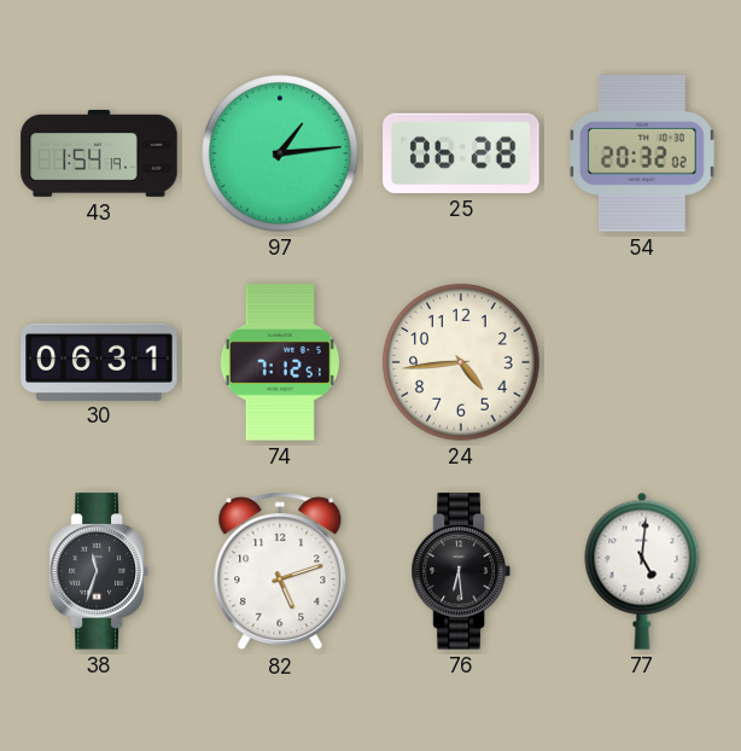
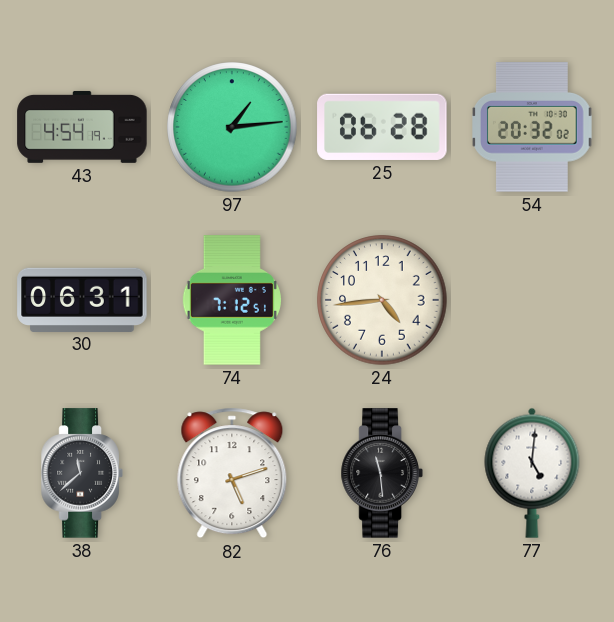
43: 1:54 -> 4:54
38: 11:33 -> 11:38
76: 6:29 -> 11:29
